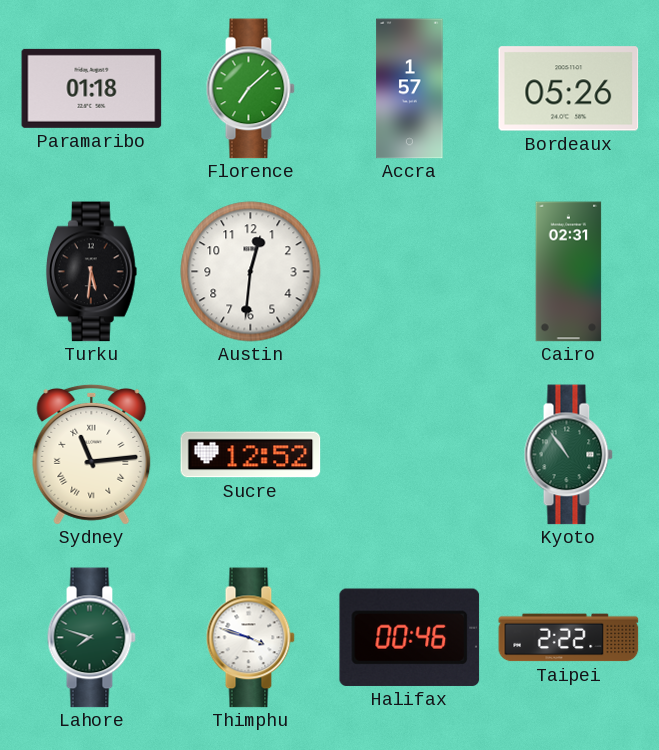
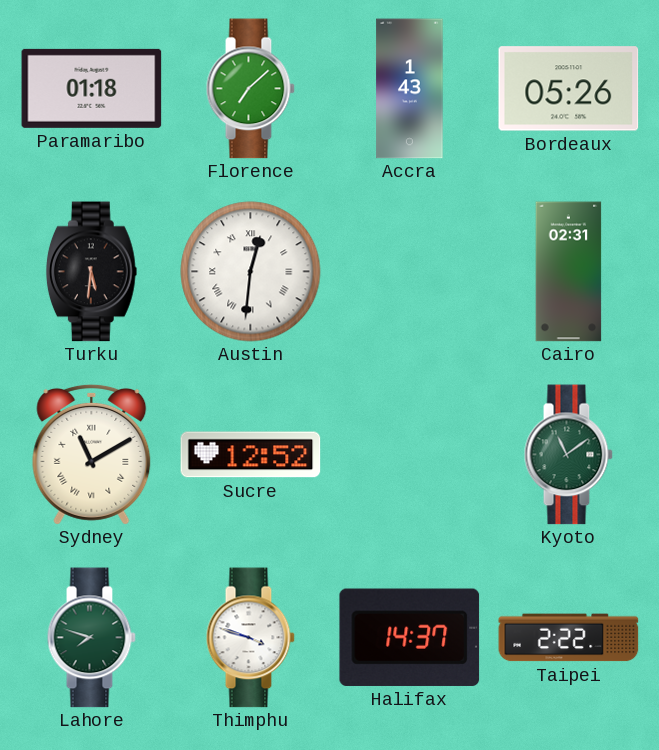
Accra: 1:57 -> 1:43
Austin numerals: Arabic -> Roman
Sydney: 11:14 -> 11:10
Kyoto: 10:54 -> 11:09
Halifax: 00:46 -> 14:37
